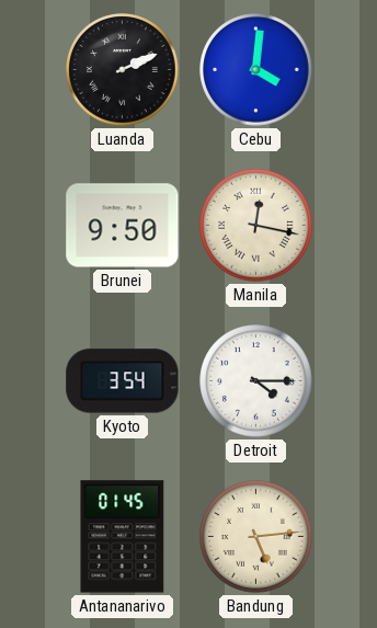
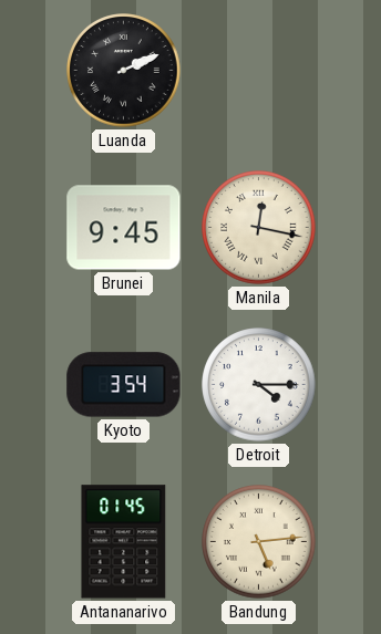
Cebu: 4:01 -> none
Brunei: 9:50 -> 9:45
